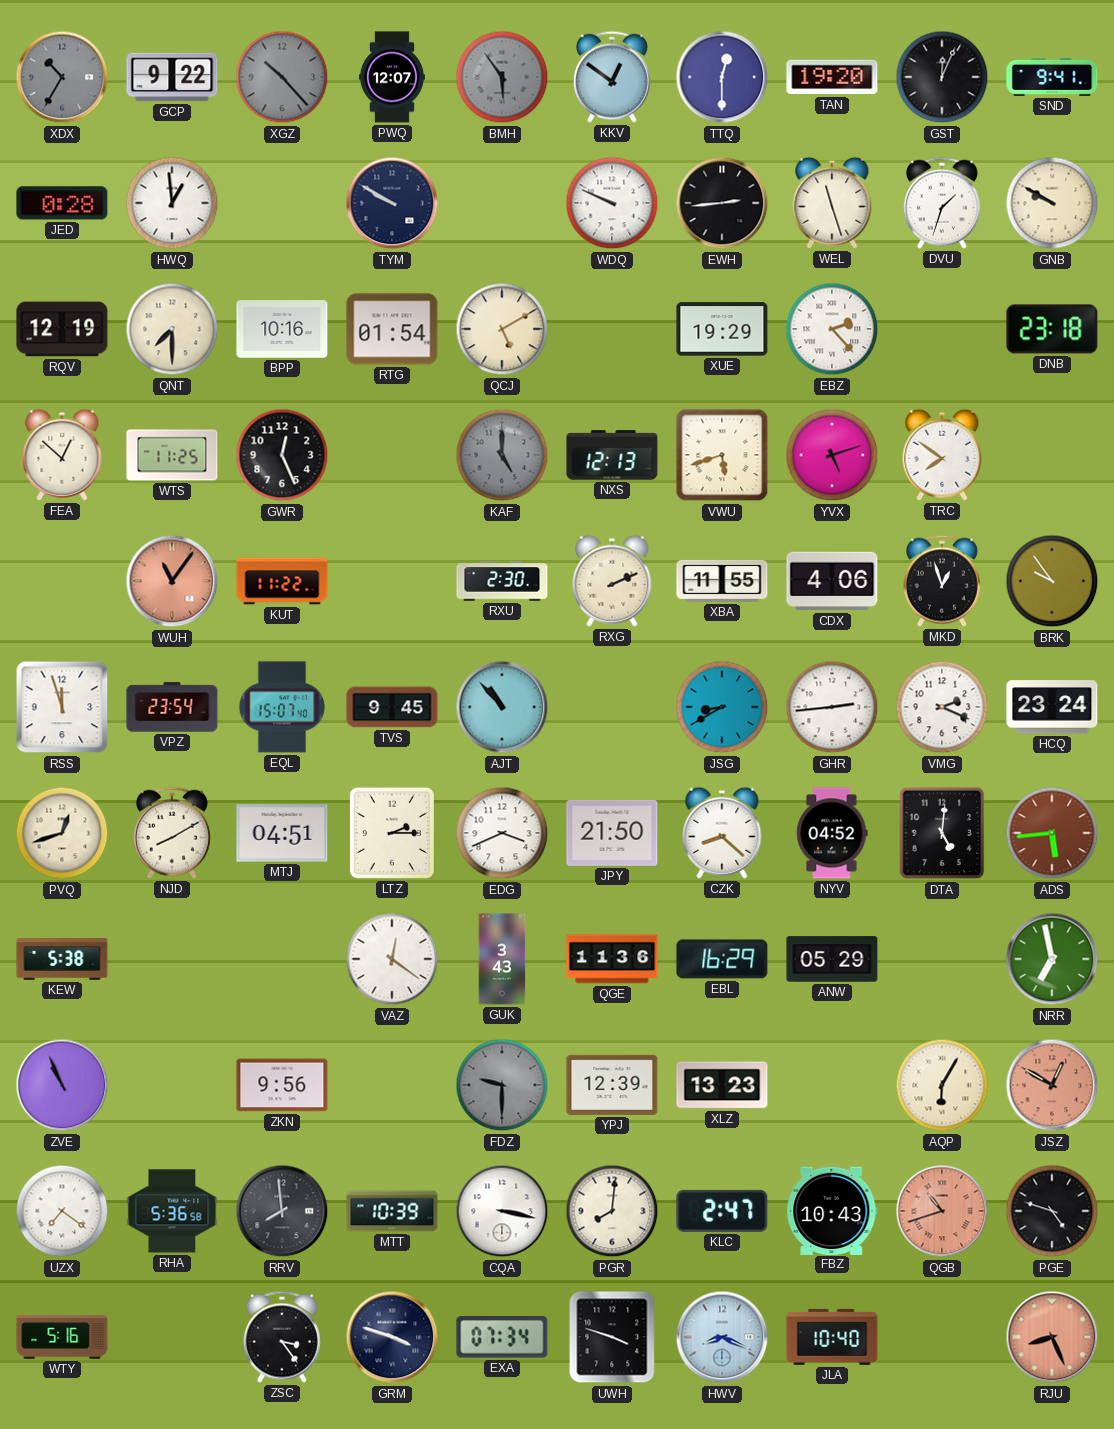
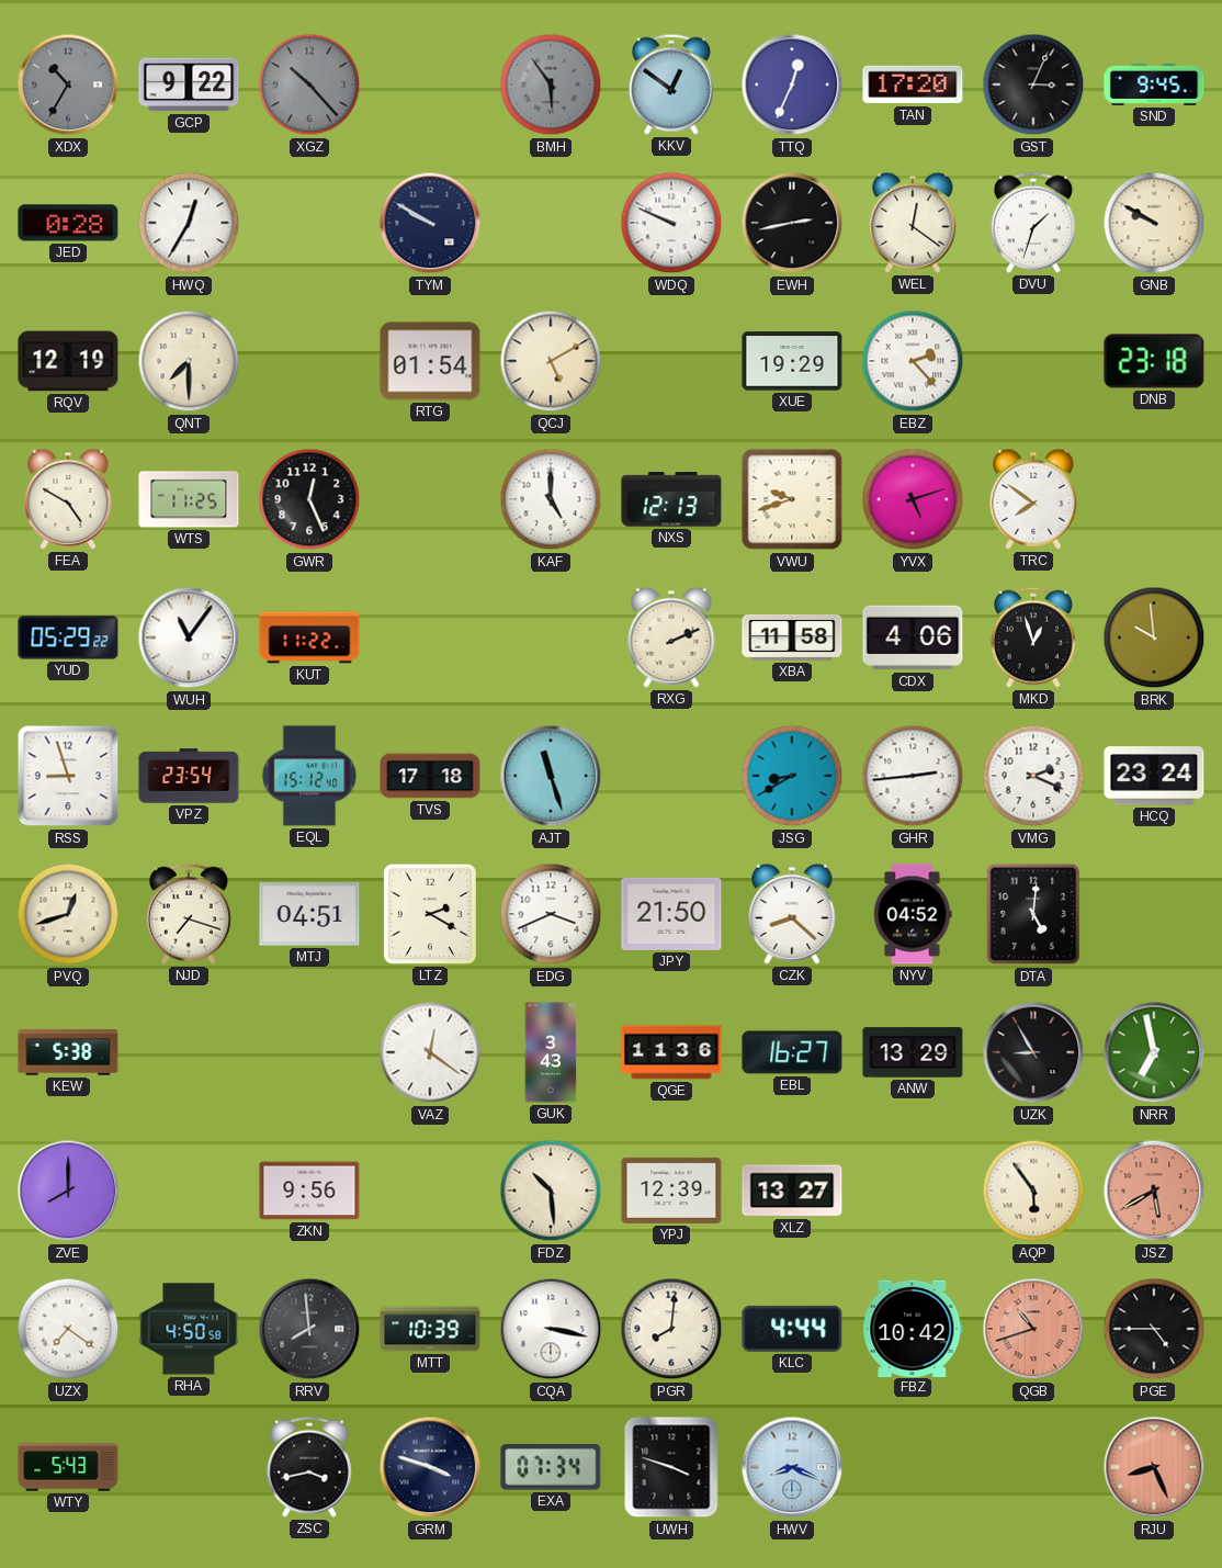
PWQ: 12:07 -> none
TTQ: 12:30 -> 12:34
TAN: 19:20 -> 17:20
GST: 12:04 -> 3:04
SND: 9:41 -> 9:45
HWQ: 12:59 -> 12:35
EWH: 2:44 -> 2:43
WEL: 11:27 -> 12:21
BPP: 10:16 -> none
FEA: 12:52 -> 4:50
KAF dial: grey -> white
VWU: 5:42 -> 9:42
YUD: none -> 05:29
WUH dial: salmon -> white
RXU: 2:30 -> none
XBA: 11:55 -> 11:58
BRK: 9:54 -> 9:59
RSS: 11:57 -> 8:57
EQL: 15:07 -> 15:12
TVS: 9:45 -> 17:18
AJT: 10:53 -> 11:27
NJD: 8:10 -> 7:18
LTZ: 2:15 -> 2:20
ADS: 5:44 -> none
EBL: 16:29 -> 16:27
ANW: 05:29 -> 13:29
UZK: none -> 8:55
ZVE: 10:56 -> 8:00
FDZ: 9:30 -> 10:29
FDZ dial: grey -> cream
XLZ: 13:23 -> 13:27
AQP: 6:05 -> 5:54
JSZ: 12:50 -> 5:40
RHA: 5:36 -> 4:50
KLC: 2:47 -> 4:44
FBZ: 10:43 -> 10:42
PGE: 4:48 -> 4:45
WTY: 5:16 -> 5:43
ZSC: 3:24 -> 3:43
JLA: 10:40 -> none
